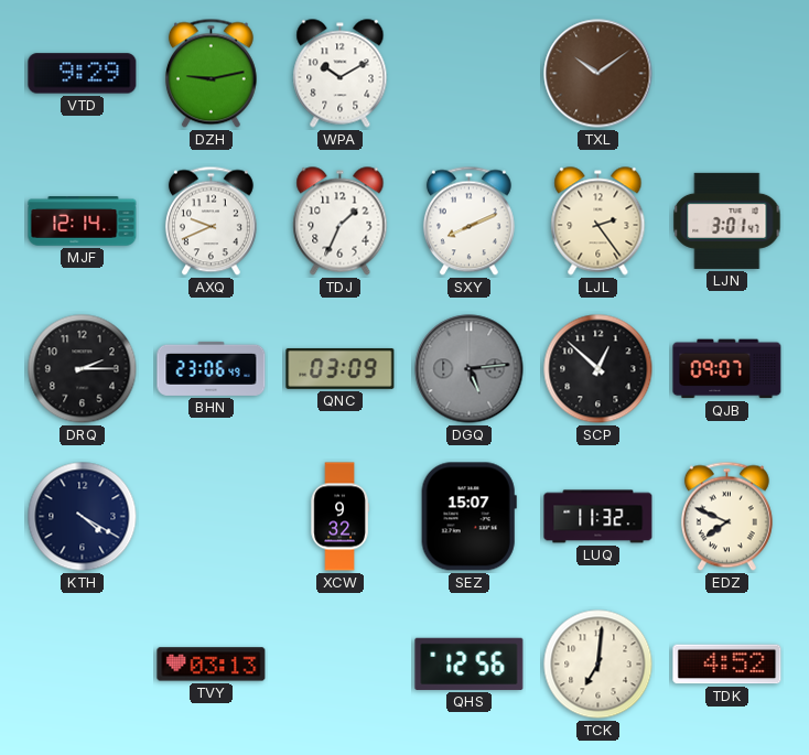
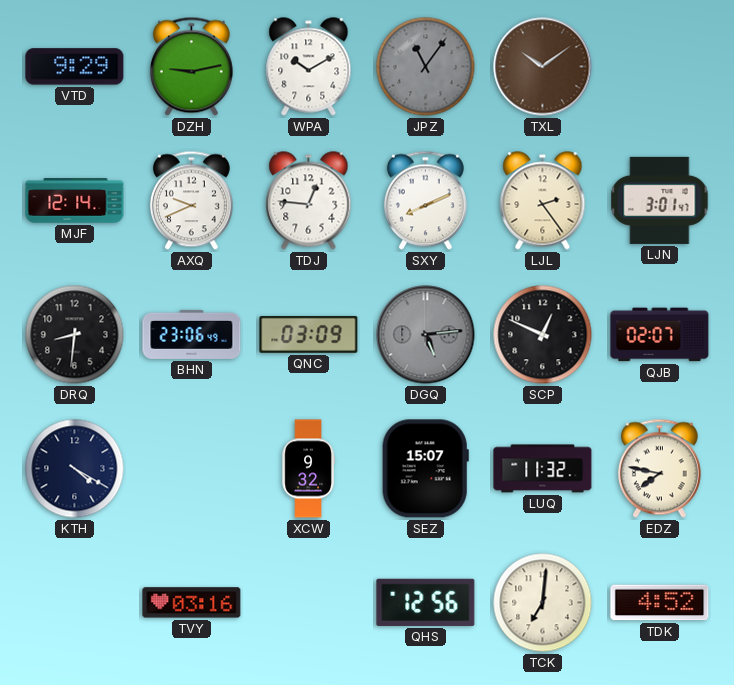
JPZ: none -> 11:06
TDJ: 1:34 -> 12:46
DRQ: 2:15 -> 8:31
SCP: 12:52 -> 12:49
QJB: 09:07 -> 02:07
EDZ: 7:49 -> 7:47
TVY: 03:13 -> 03:16
